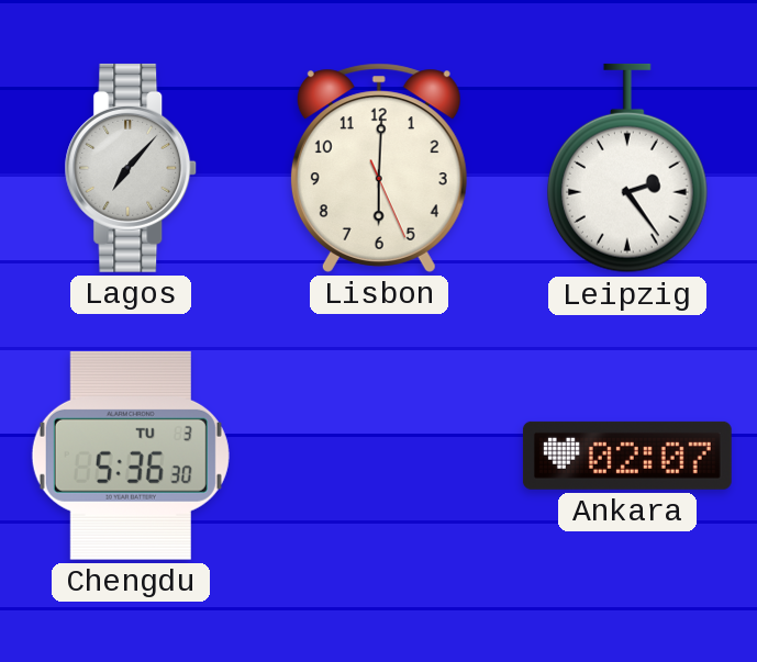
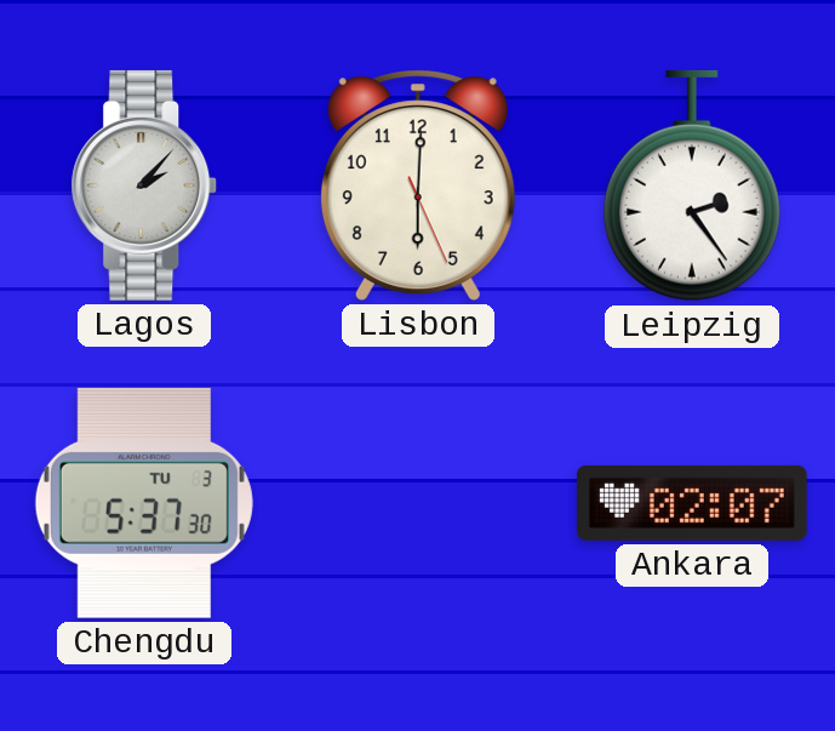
Lagos: 7:07 -> 2:07
Chengdu: 5:36 -> 5:37
